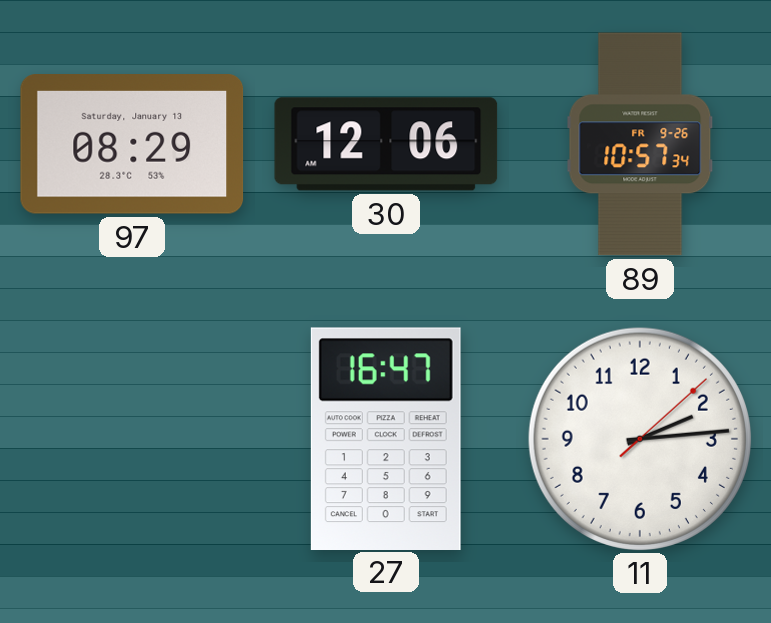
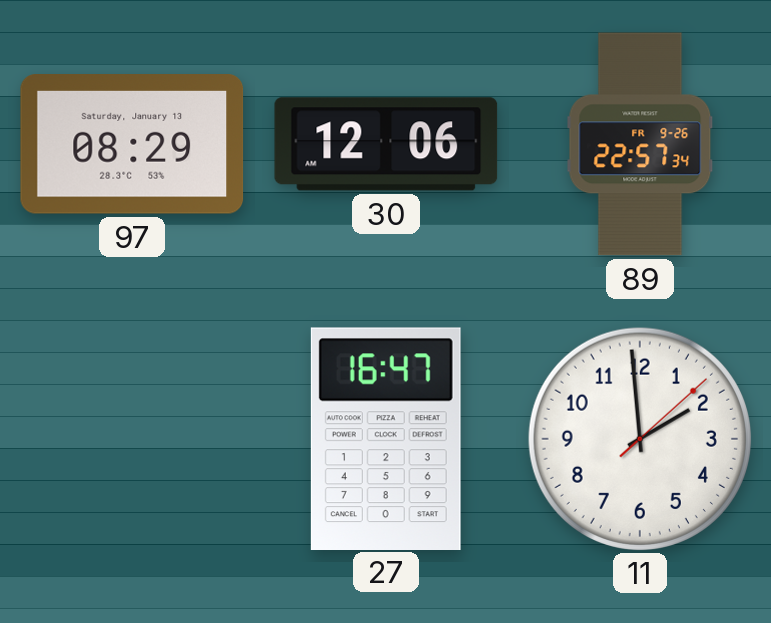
89: 10:57 -> 22:57
11: 2:14 -> 1:59
